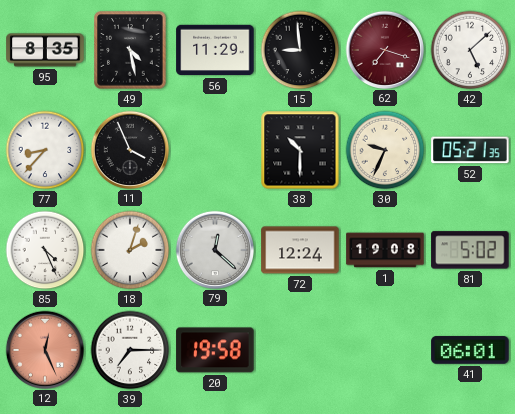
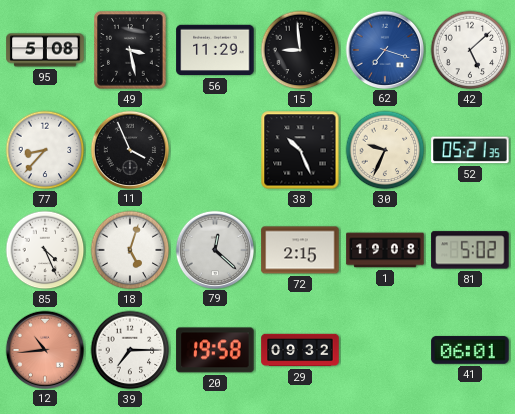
95: 8:35 -> 5:08
49: 4:28 -> 3:28
62 dial: burgundy -> blue
38: 10:30 -> 10:26
18: 2:03 -> 5:03
72: 12:24 -> 2:15
12: 12:26 -> 10:44
29: none -> 09:32
